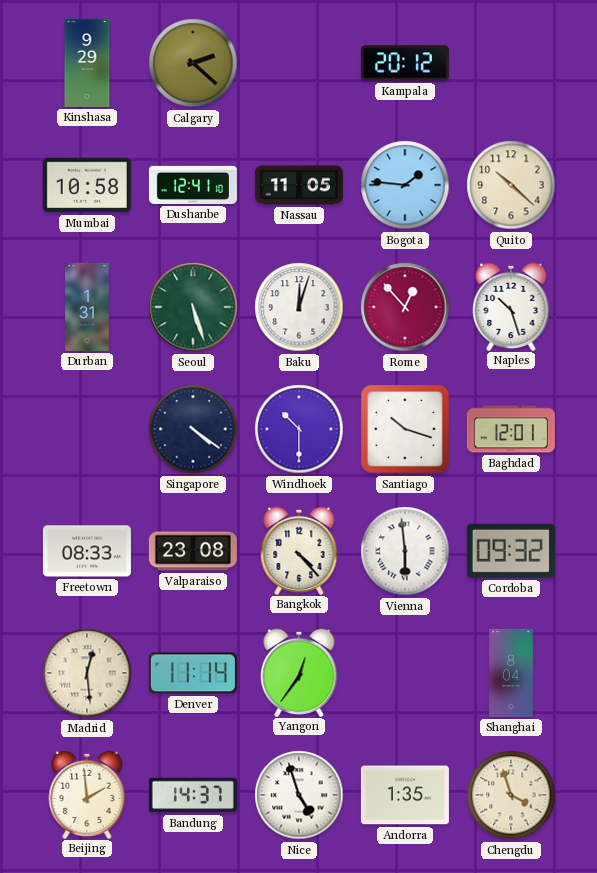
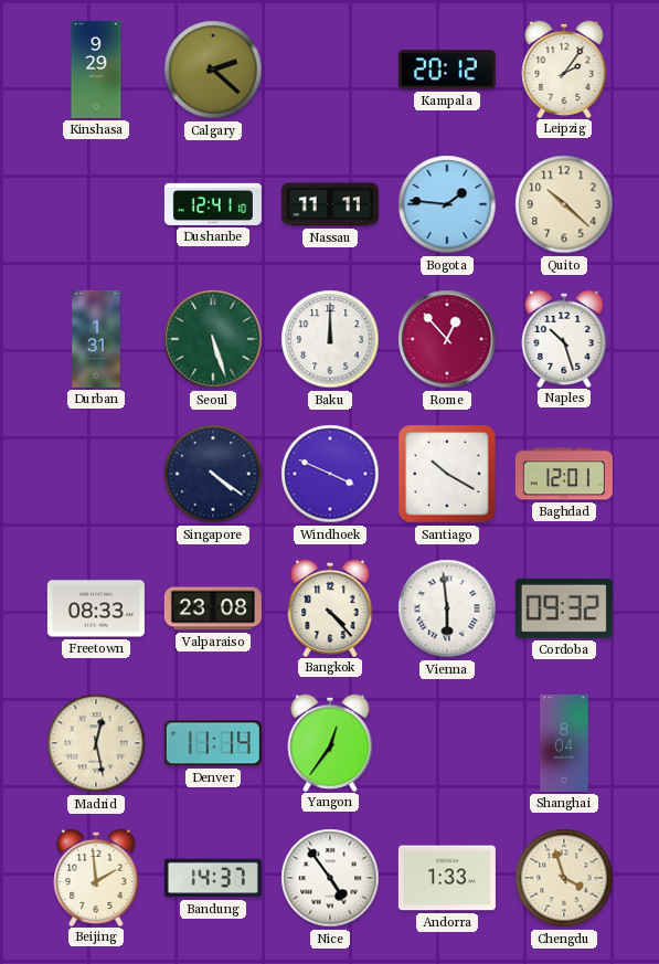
Leipzig: none -> 2:06
Mumbai: 10:58 -> none
Nassau: 11:05 -> 11:11
Baku: 12:03 -> 12:00
Windhoek: 10:30 -> 3:49
Santiago: 10:18 -> 10:20
Madrid: 12:29 -> 12:28
Nice: 4:57 -> 4:54
Andorra: 1:35 -> 1:33
